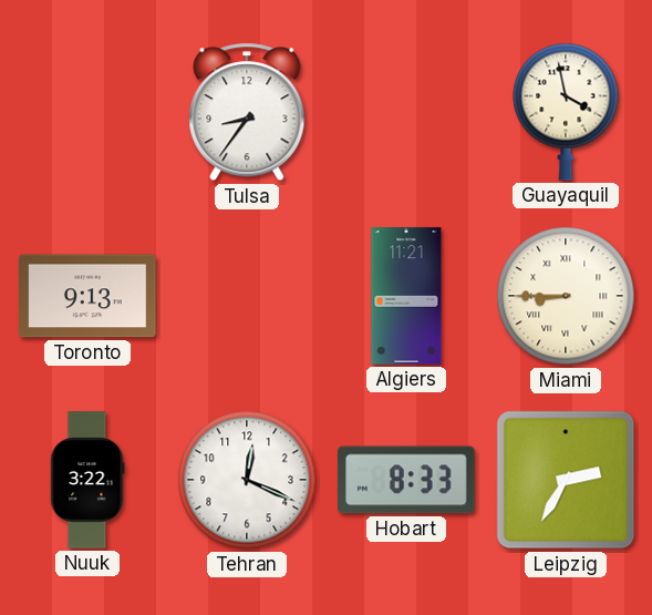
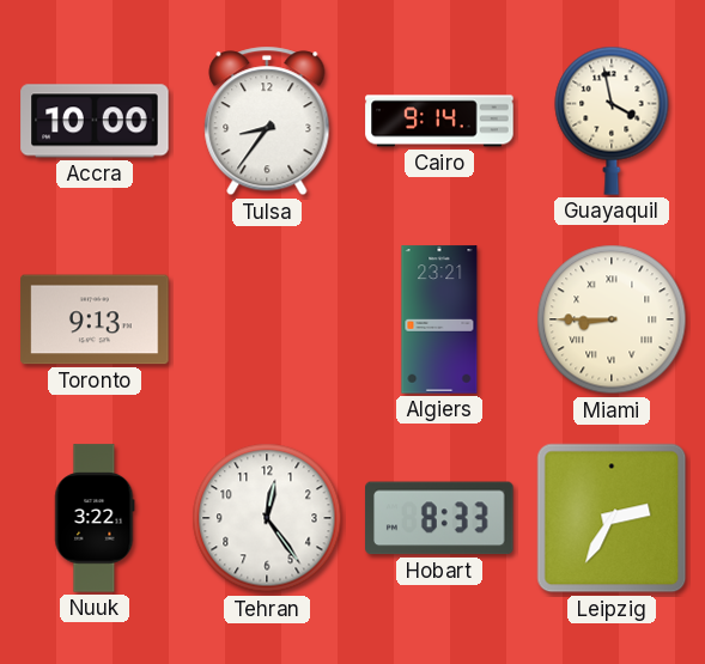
Accra: none -> 10:00
Cairo: none -> 9:14
Algiers: 11:21 -> 23:21
Tehran: 12:19 -> 12:24
